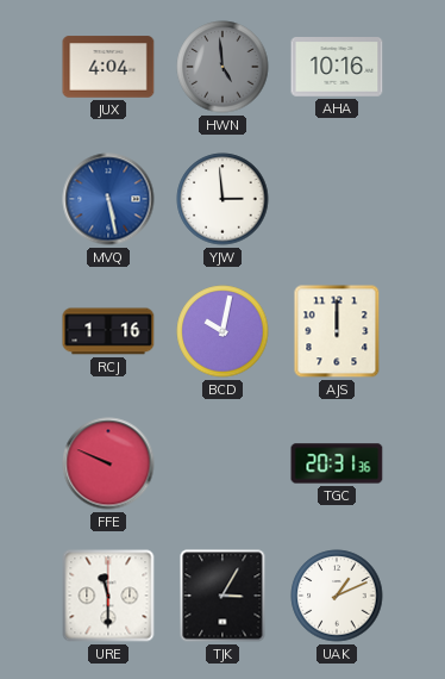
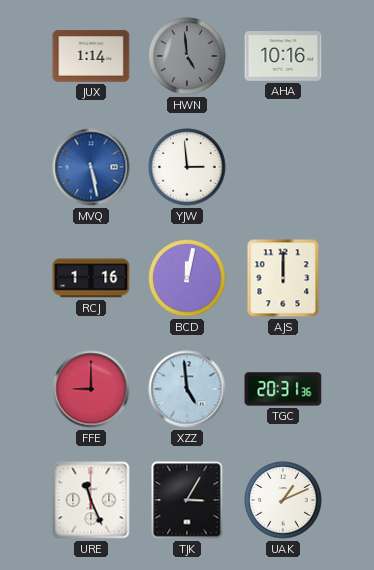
JUX: 4:04 -> 1:14
BCD: 10:02 -> 12:02
FFE: 9:49 -> 9:00
XZZ: none -> 4:59
URE: 11:30 -> 11:26
